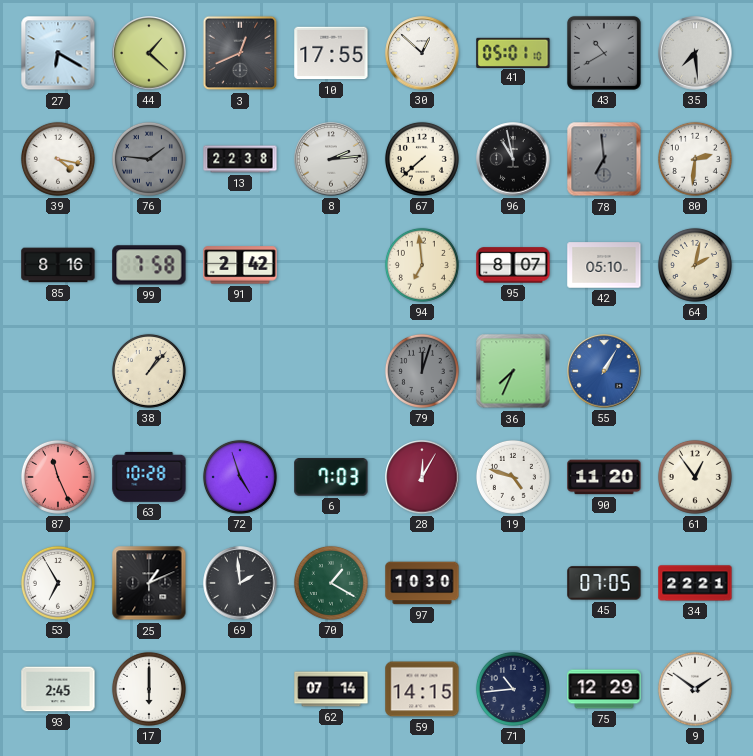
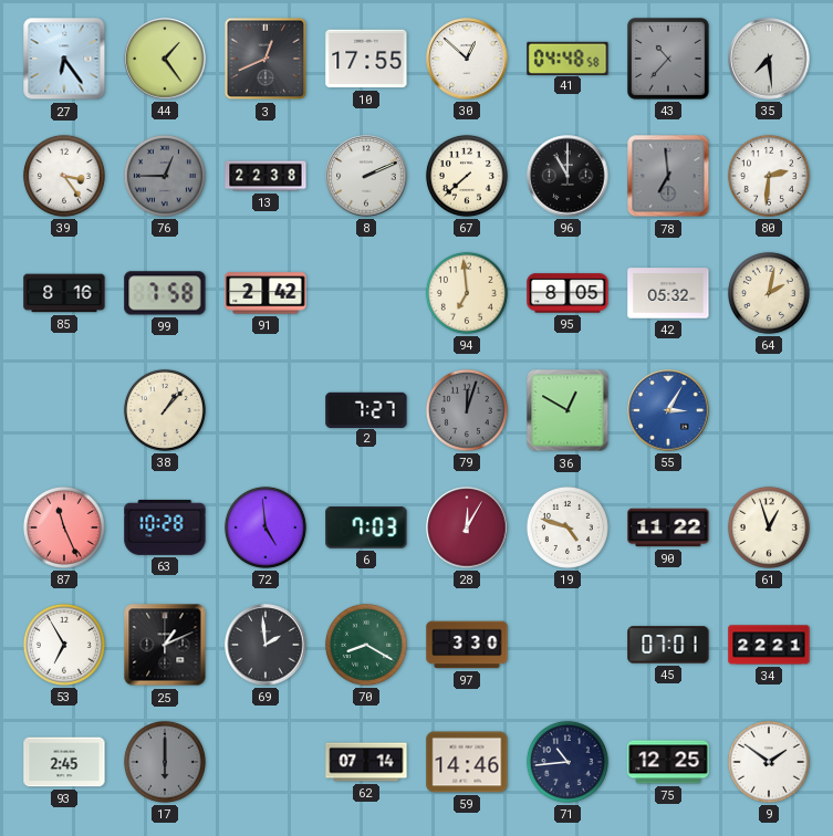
27: 6:20 -> 6:24
44: 1:22 -> 1:24
41: 05:01 -> 04:48
43: 10:40 -> 10:37
39: 4:17 -> 3:24
76: 1:46 -> 12:45
8: 2:14 -> 2:11
96: 10:58 -> 11:00
95: 8:07 -> 8:05
42: 05:10 -> 05:32
2: none -> 7:27
36: 7:34 -> 12:50
55: 1:05 -> 3:05
72: 4:57 -> 4:59
90: 11:20 -> 11:22
61: 12:54 -> 12:57
70: 1:20 -> 8:20
97: 10:30 -> 3:30
45: 07:05 -> 07:01
17 dial: white -> grey
59: 14:15 -> 14:46
75: 12:29 -> 12:25
